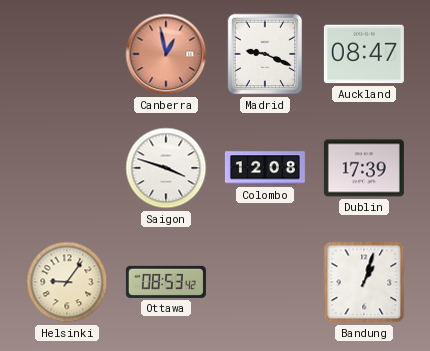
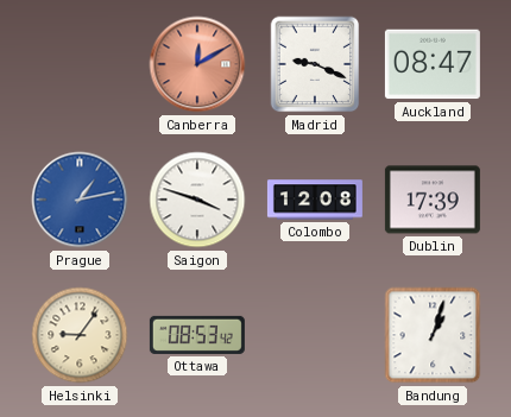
Canberra: 12:58 -> 12:10
Prague: none -> 1:13
